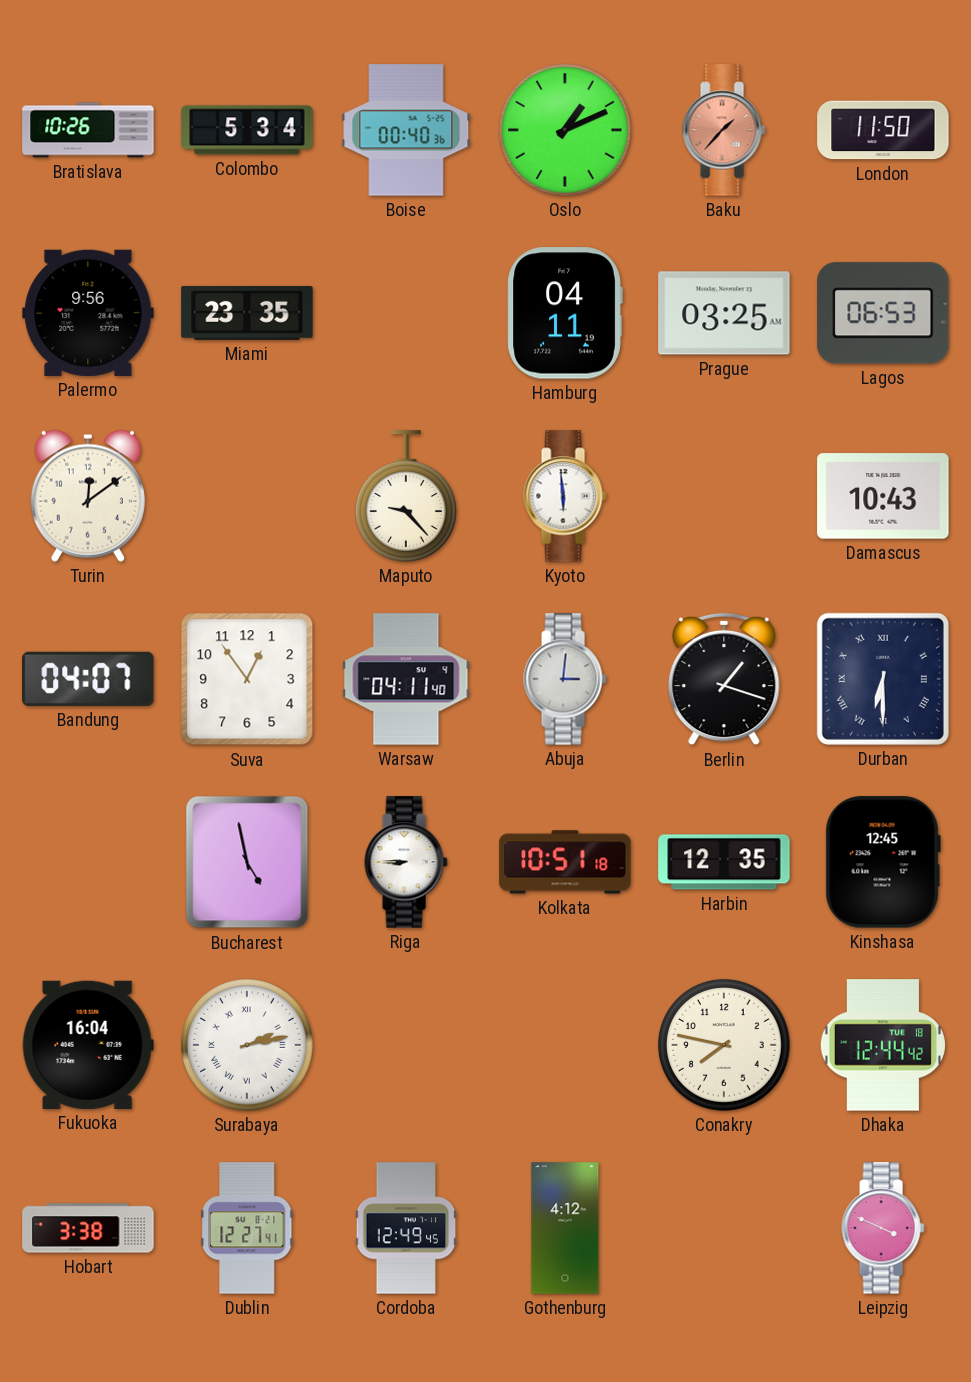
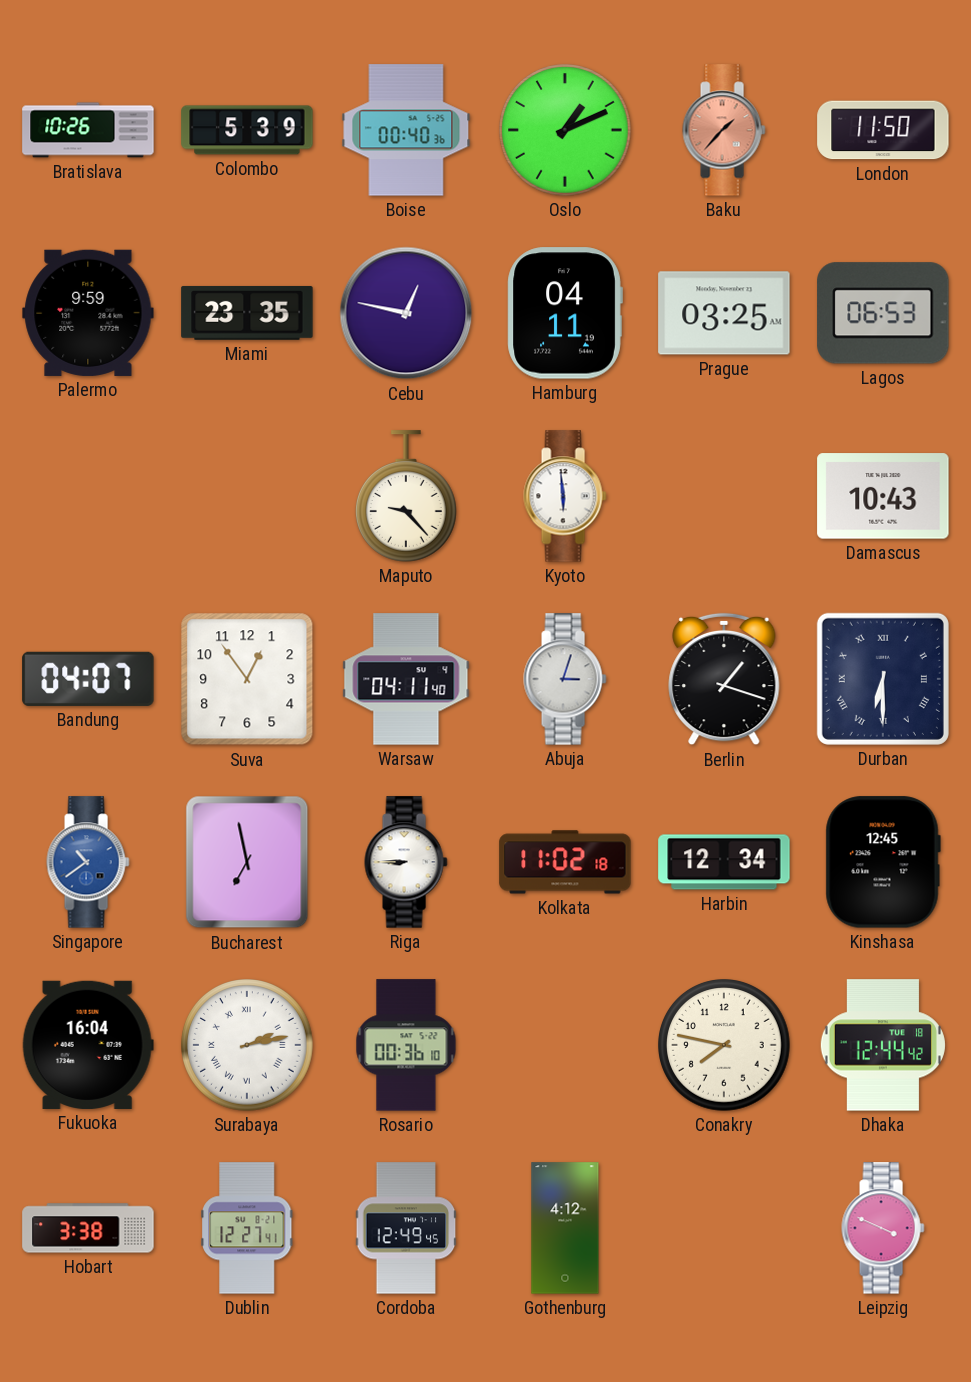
Colombo: 5:34 -> 5:39
Palermo: 9:56 -> 9:59
Cebu: none -> 12:47
Turin: 12:09 -> none
Abuja: 3:01 -> 3:03
Singapore: none -> 10:39
Bucharest: 4:58 -> 6:58
Kolkata: 10:51 -> 11:02
Harbin: 12:35 -> 12:34
Rosario: none -> 00:36
